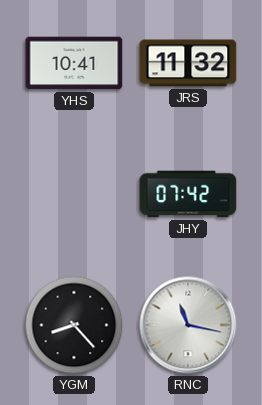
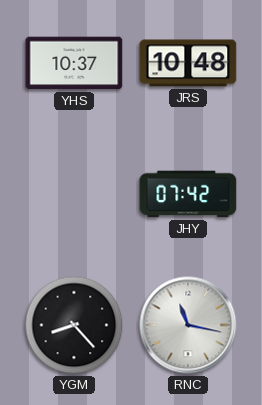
YHS: 10:41 -> 10:37
JRS: 11:32 -> 10:48
